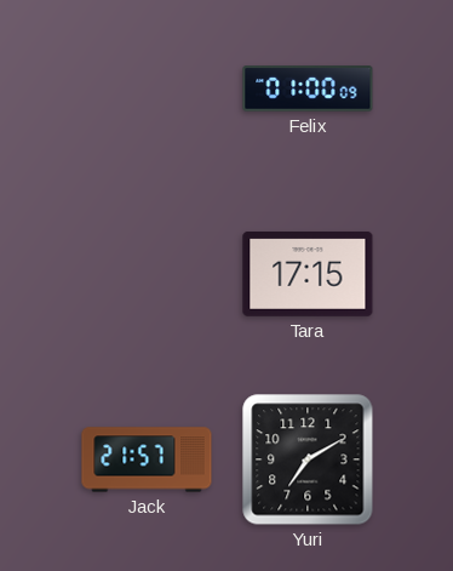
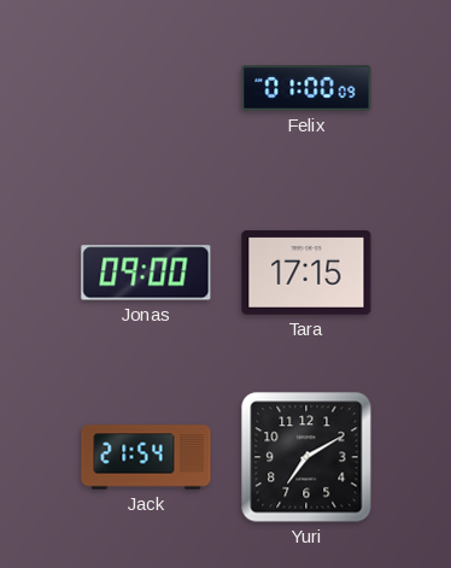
Jonas: none -> 09:00
Jack: 21:57 -> 21:54
